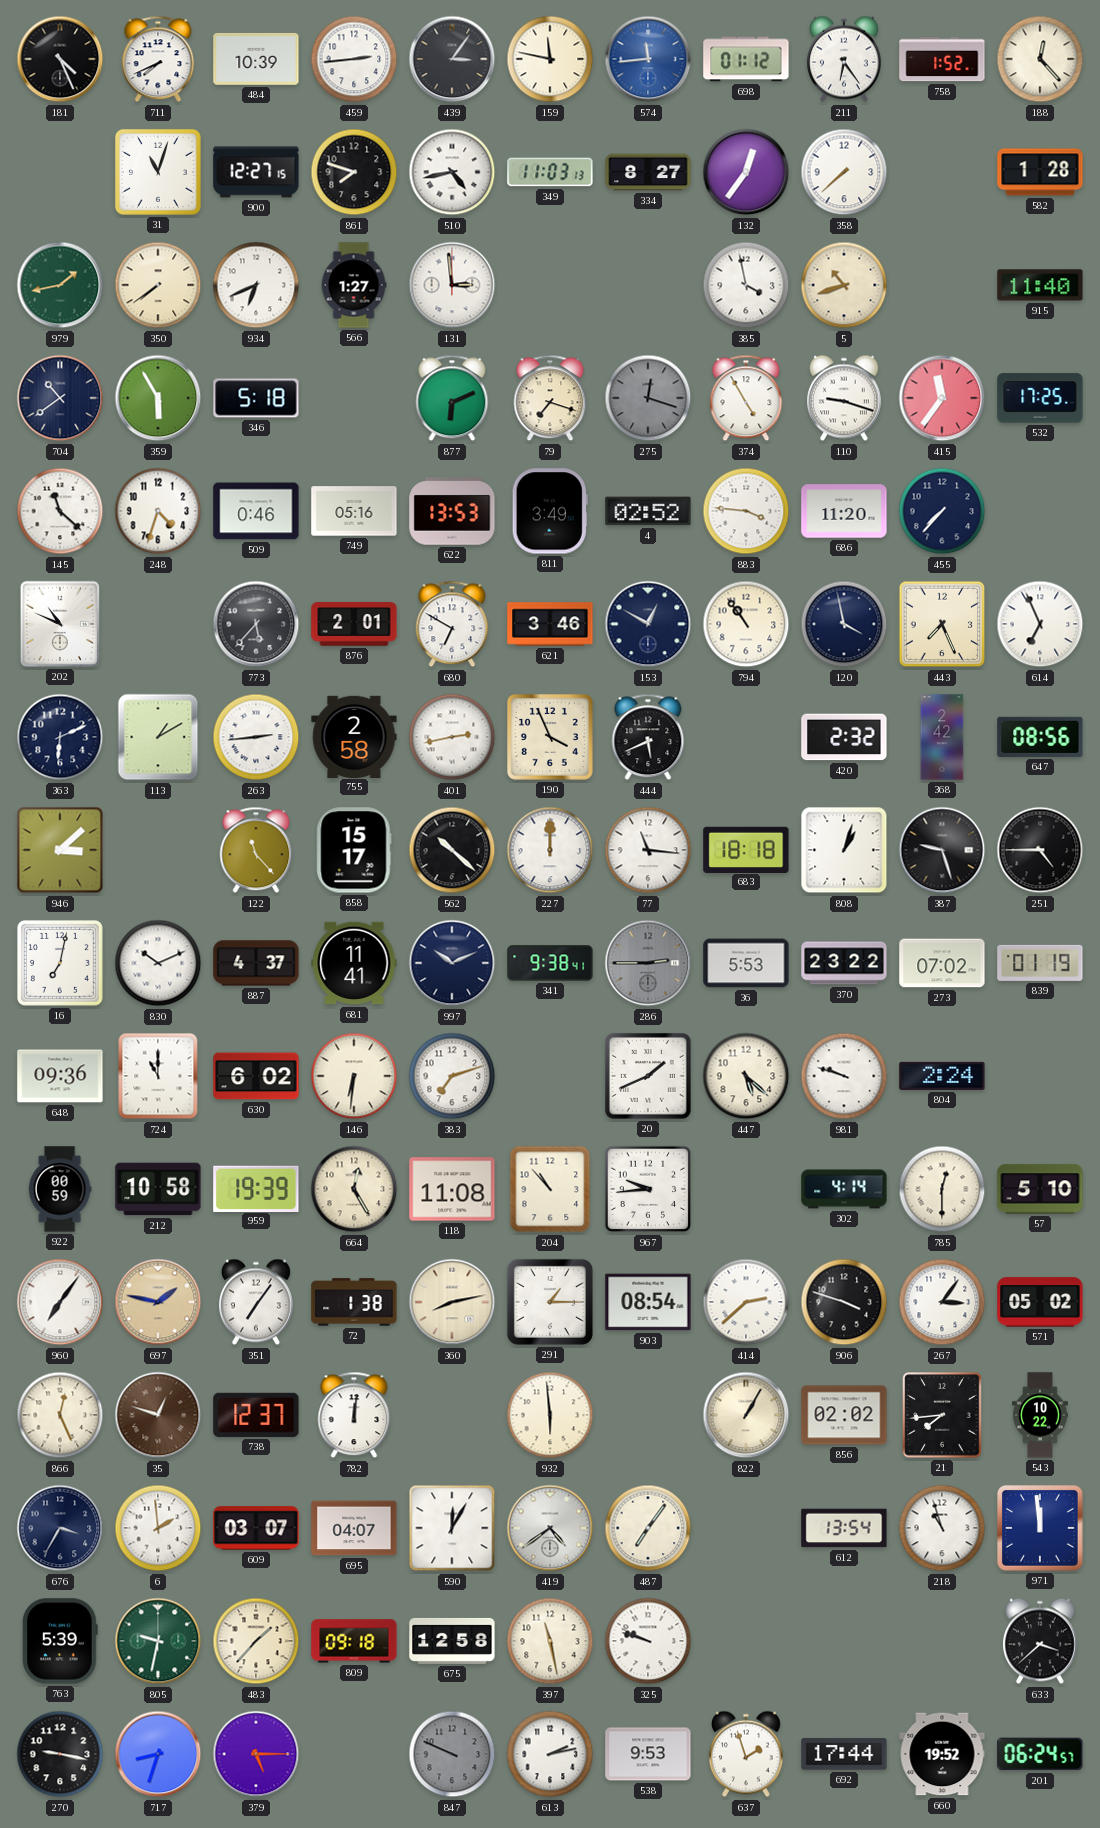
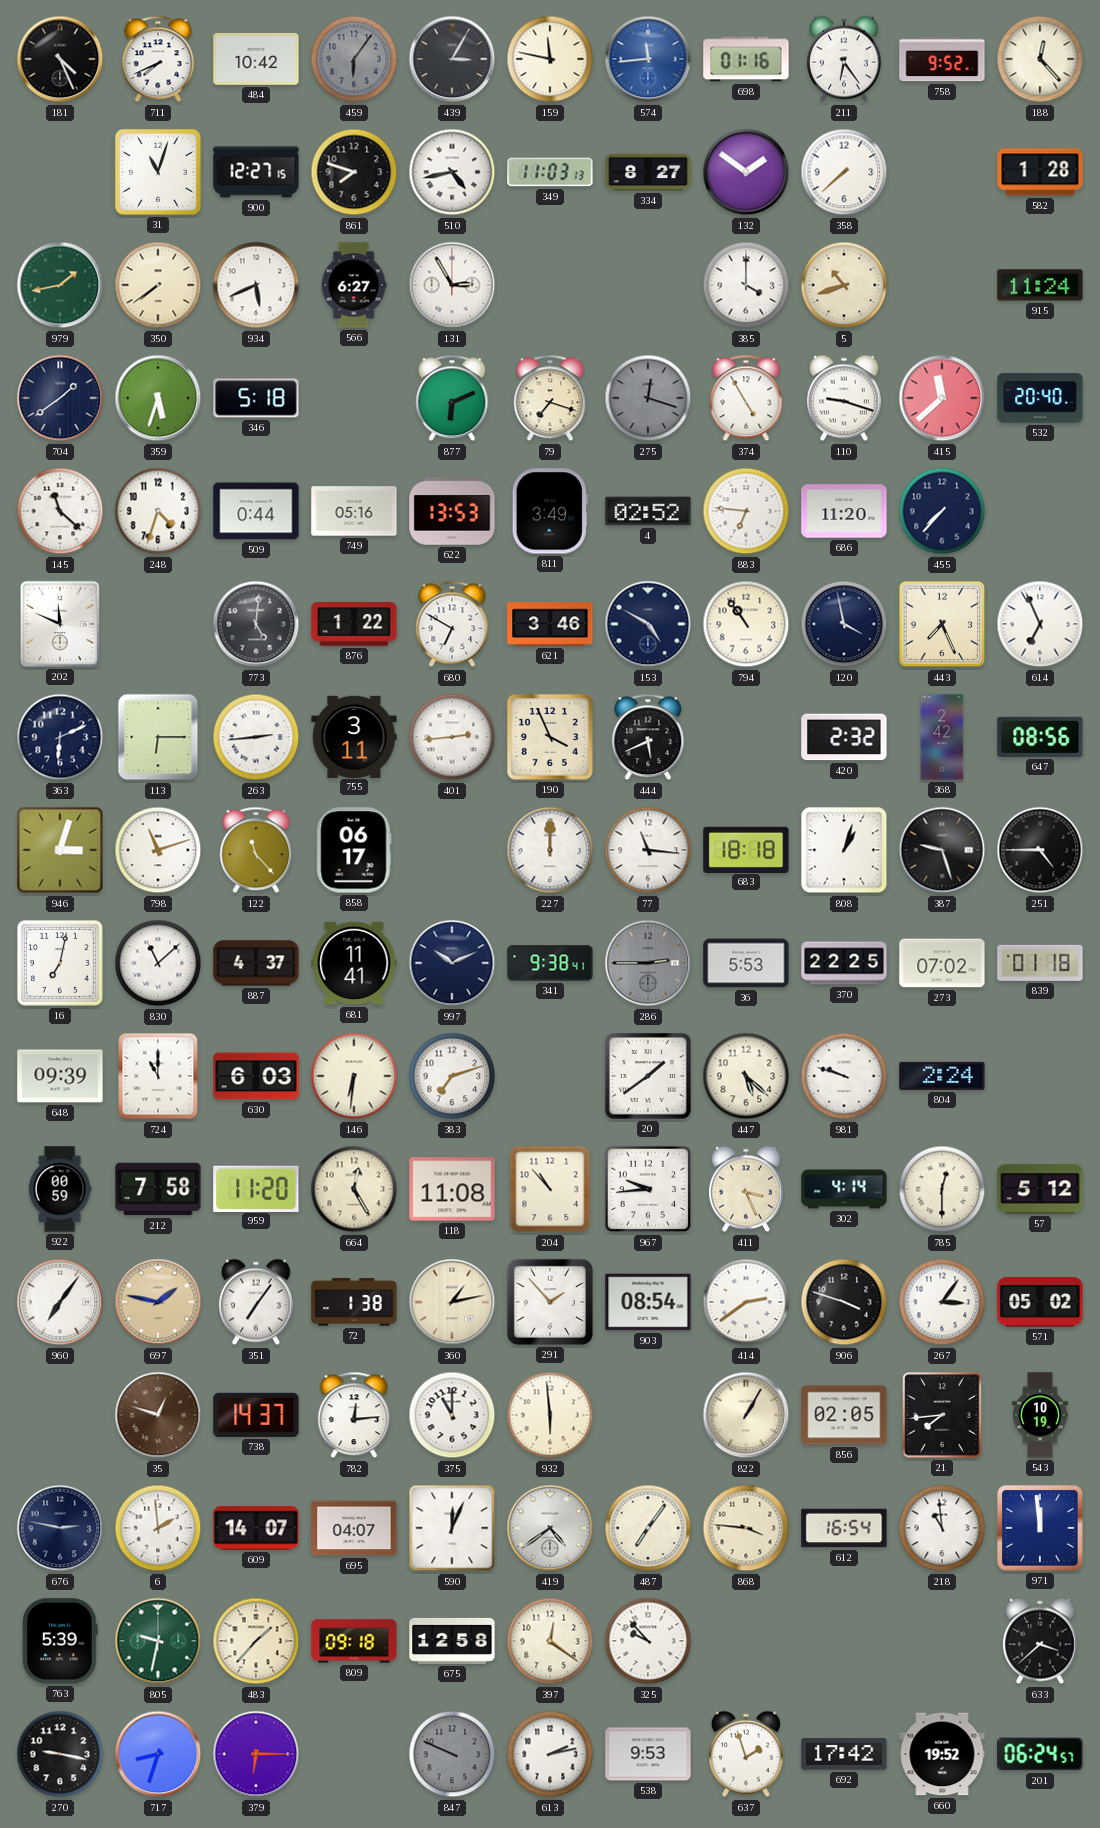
484: 10:39 -> 10:42
459: 2:44 -> 6:06
459 dial: white -> grey
439: 3:06 -> 3:05
698: 01:12 -> 01:16
758: 1:52 -> 9:52
132: 12:36 -> 1:51
934: 6:41 -> 5:41
566: 1:27 -> 6:27
131: 2:59 -> 2:55
385: 3:58 -> 4:00
915: 11:40 -> 11:24
704: 10:39 -> 1:39
359: 5:55 -> 5:33
415: 11:36 -> 11:38
532: 17:25 -> 20:40
509: 0:46 -> 0:44
883: 3:46 -> 6:46
202: 10:49 -> 11:49
773: 5:37 -> 5:01
876: 2:01 -> 1:22
153: 12:50 -> 4:50
113: 1:10 -> 6:15
755: 2:58 -> 3:11
401: 2:43 -> 2:44
946: 3:08 -> 3:03
798: none -> 11:12
858: 15:17 -> 06:17
562: 10:22 -> none
830: 10:11 -> 11:08
370: 23:22 -> 22:25
839: 01:19 -> 01:18
648: 09:36 -> 09:39
630: 6:02 -> 6:03
20: 1:41 -> 1:39
212: 10:58 -> 7:58
959: 19:39 -> 11:20
411: none -> 3:26
57: 5:10 -> 5:12
360: 8:13 -> 1:13
291: 1:15 -> 1:53
414: 2:38 -> 2:39
866: 12:26 -> none
738: 12:37 -> 14:37
782: 12:01 -> 12:14
375: none -> 11:00
856: 02:02 -> 02:05
543: 10:22 -> 10:19
676: 3:35 -> 2:47
609: 03:07 -> 14:07
590: 12:05 -> 12:04
868: none -> 3:46
612: 13:54 -> 16:54
218: 10:57 -> 10:59
397: 11:28 -> 12:21
325: 9:48 -> 9:53
379: 5:15 -> 6:15
692: 17:44 -> 17:42
